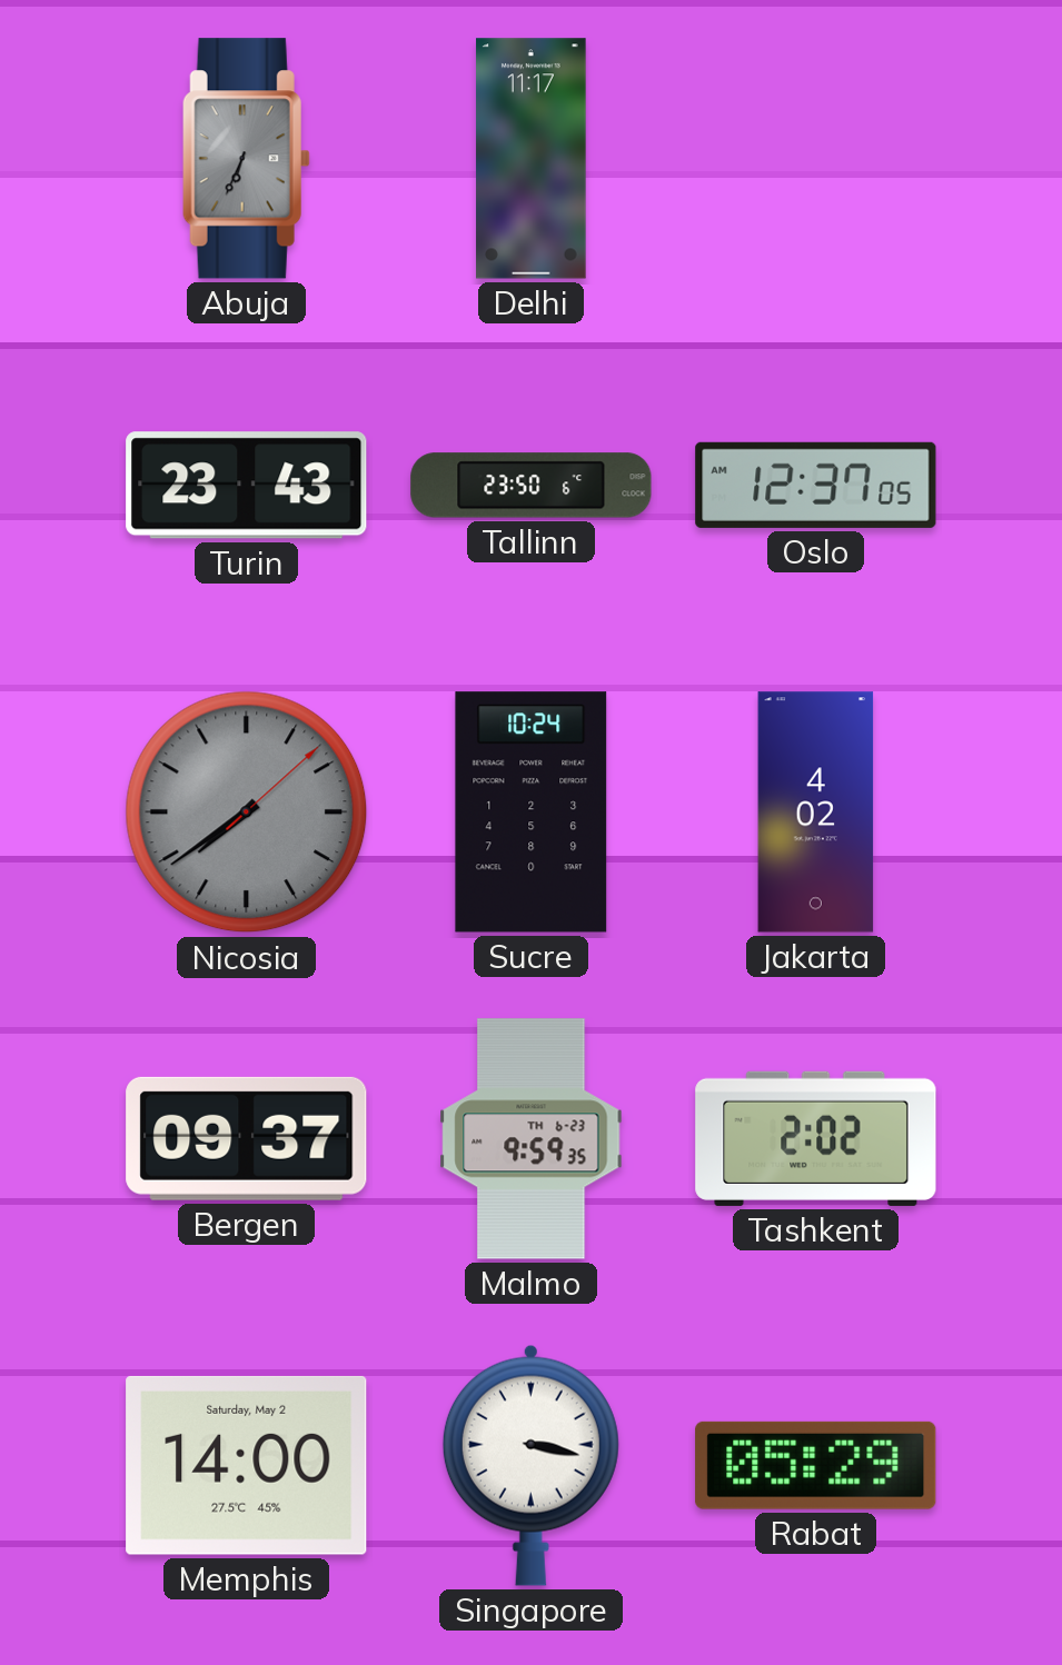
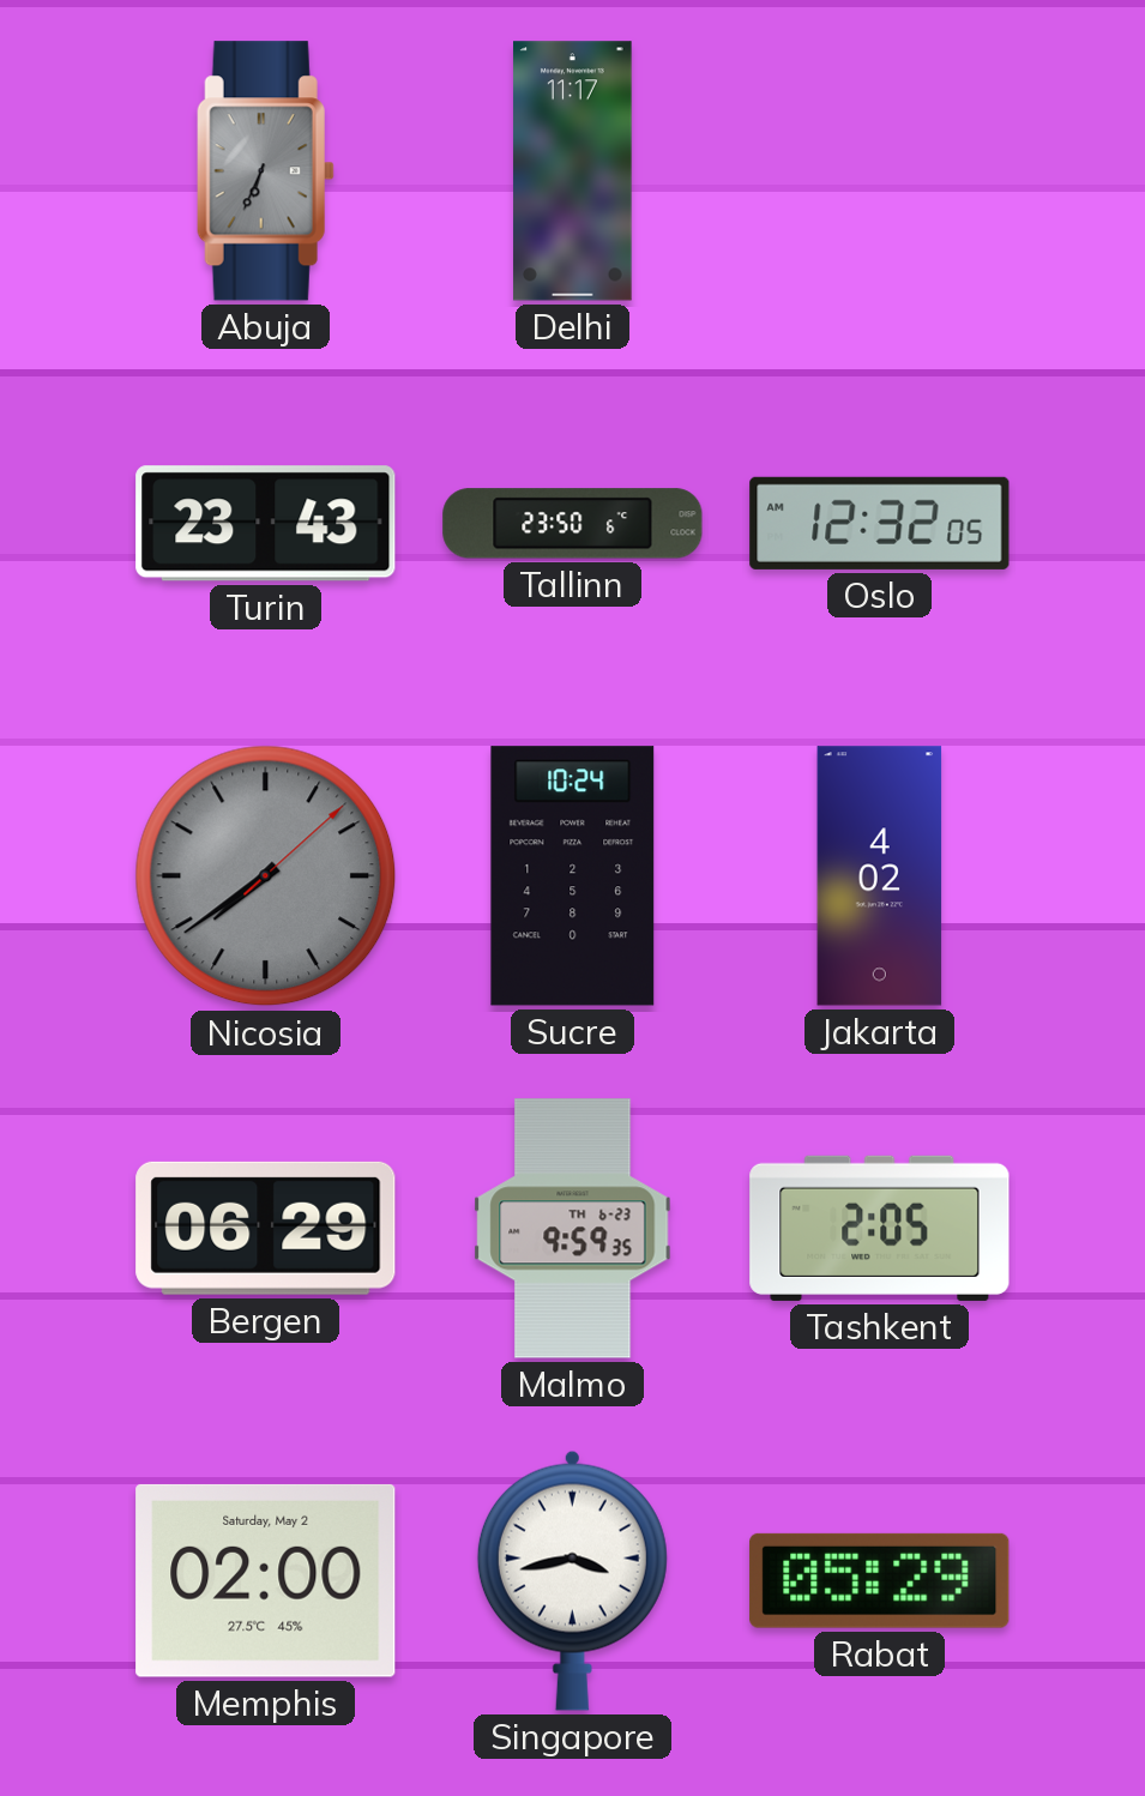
Oslo: 12:37 -> 12:32
Bergen: 09:37 -> 06:29
Tashkent: 2:02 -> 2:05
Memphis: 14:00 -> 02:00
Singapore: 3:17 -> 3:43
